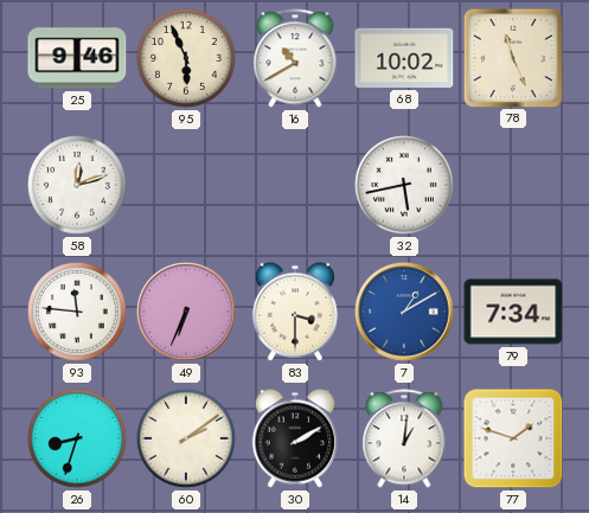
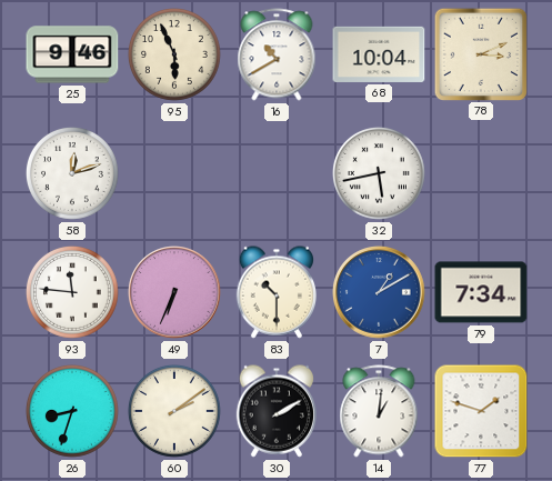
68: 10:02 -> 10:04
78: 11:26 -> 3:11
83: 3:30 -> 10:30
